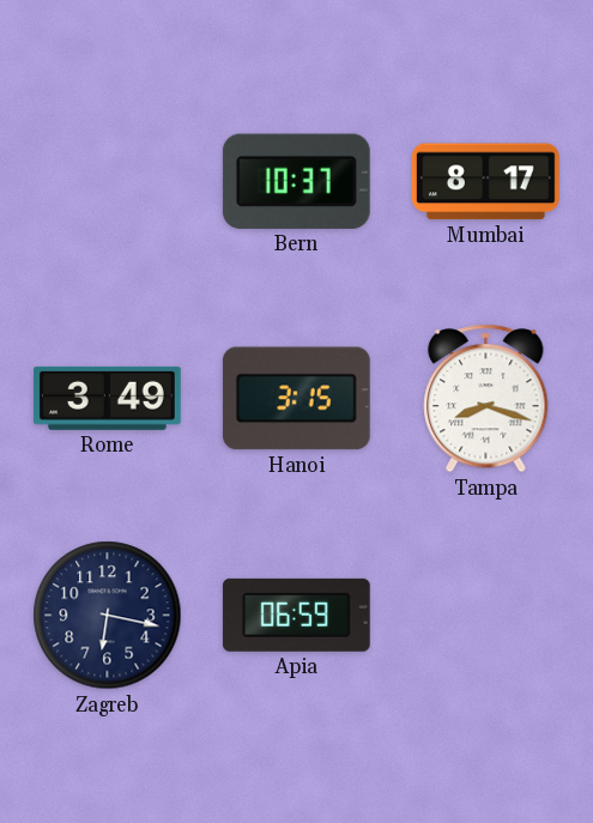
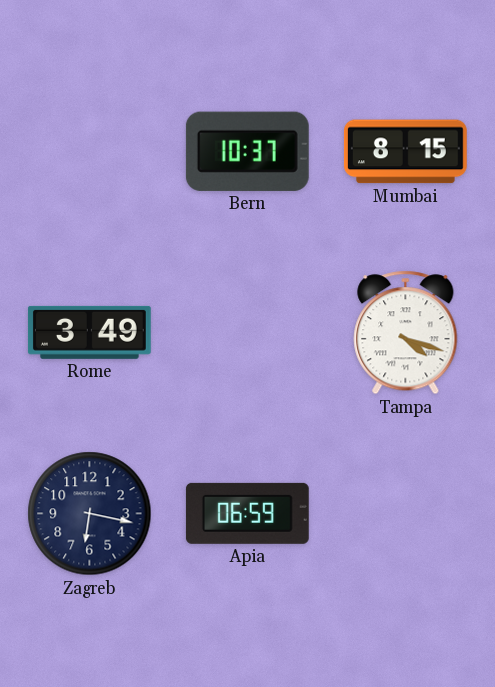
Mumbai: 8:17 -> 8:15
Hanoi: 3:15 -> none
Tampa: 8:18 -> 4:18
